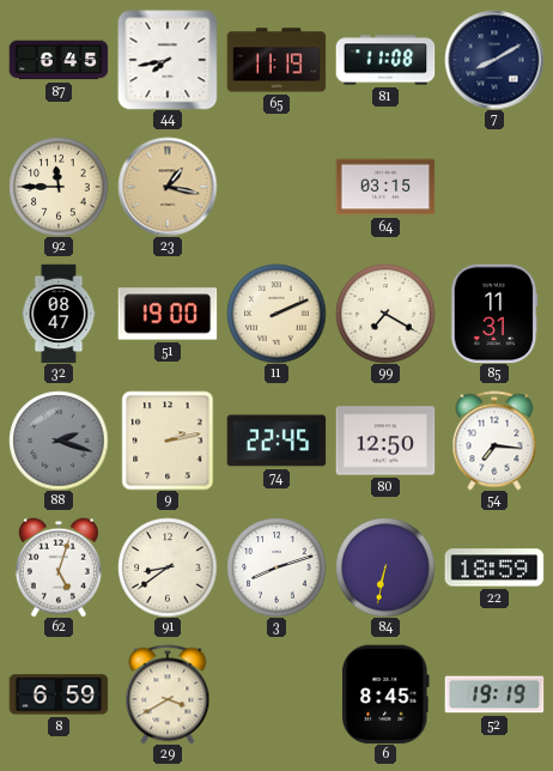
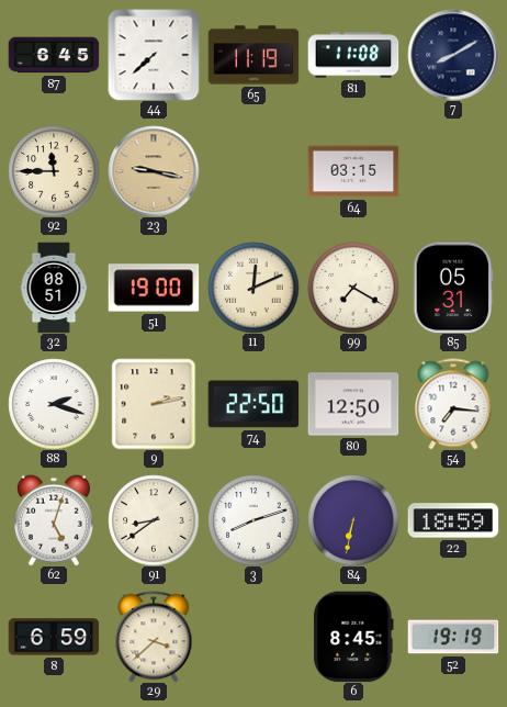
44: 7:43 -> 7:38
23: 1:17 -> 9:17
32: 08:47 -> 08:51
11: 2:11 -> 12:11
85: 11:31 -> 05:31
88 dial: grey -> white
74: 22:45 -> 22:50
29: 3:40 -> 3:38
